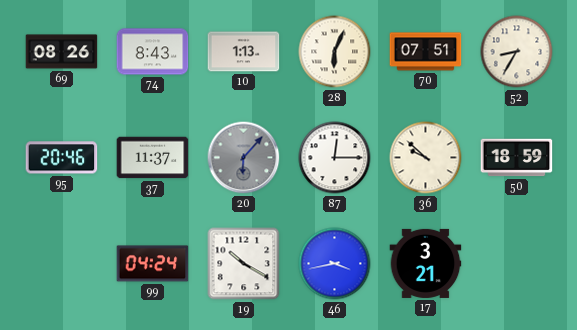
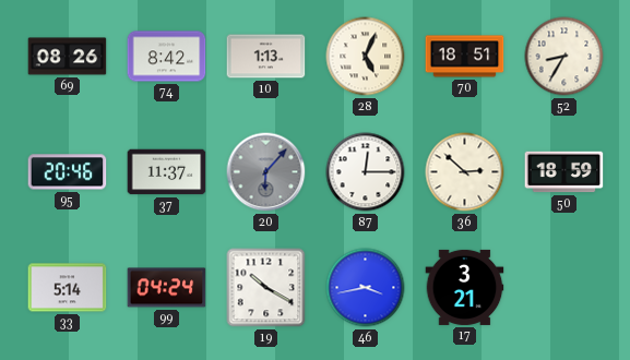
74: 8:43 -> 8:42
28: 6:04 -> 5:04
70: 07:51 -> 18:51
36: 9:52 -> 2:52
33: none -> 5:14
